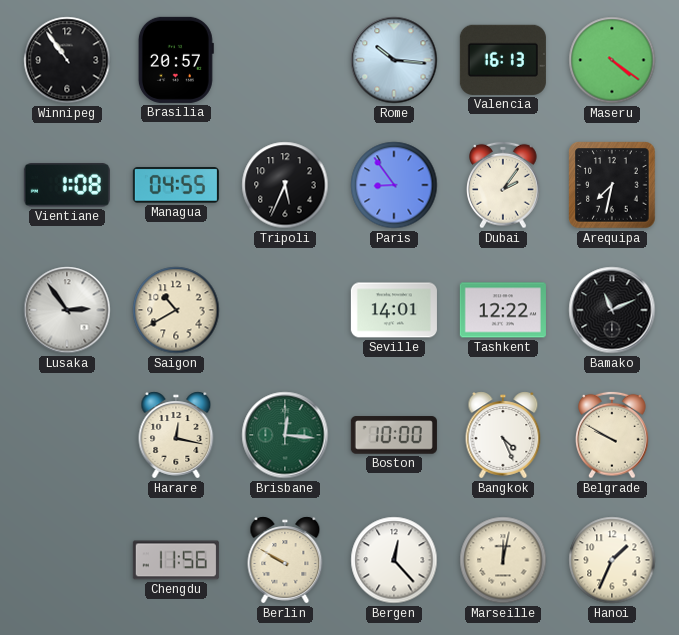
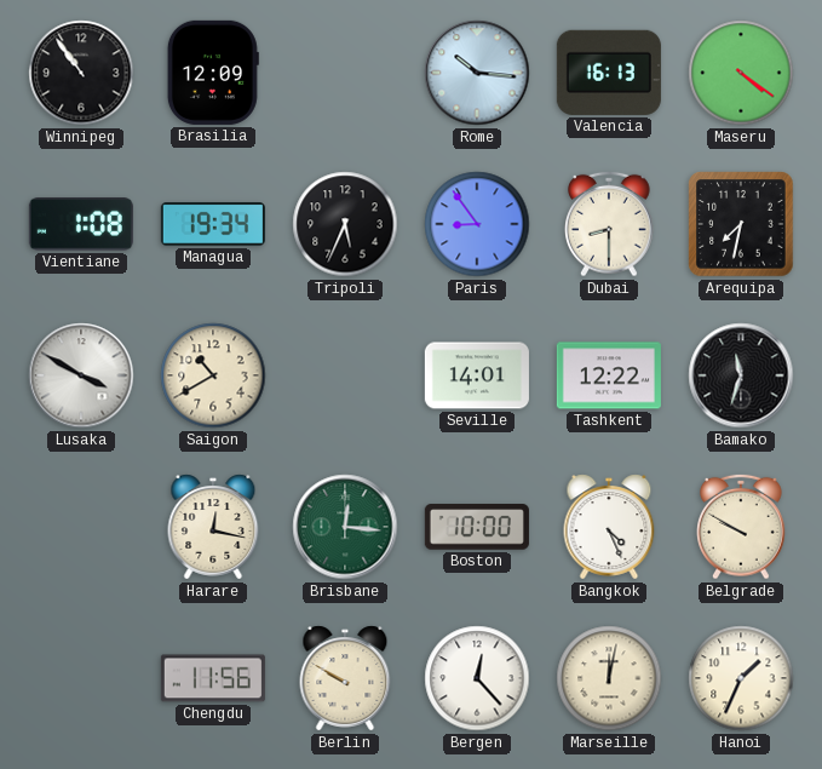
Brasilia: 20:57 -> 12:09
Managua: 04:55 -> 19:34
Dubai: 2:06 -> 8:30
Lusaka: 2:54 -> 3:50
Bamako: 11:11 -> 11:33
